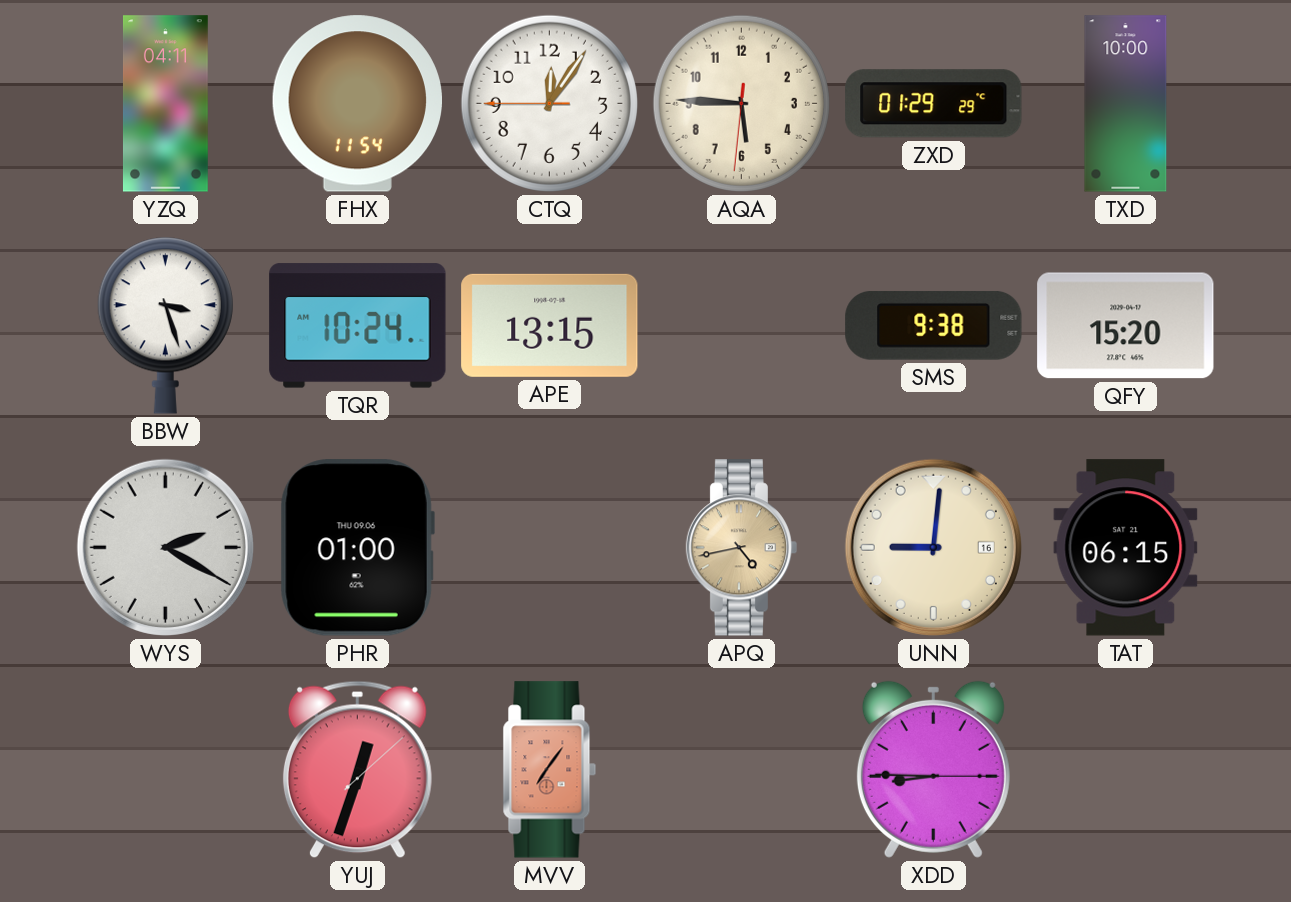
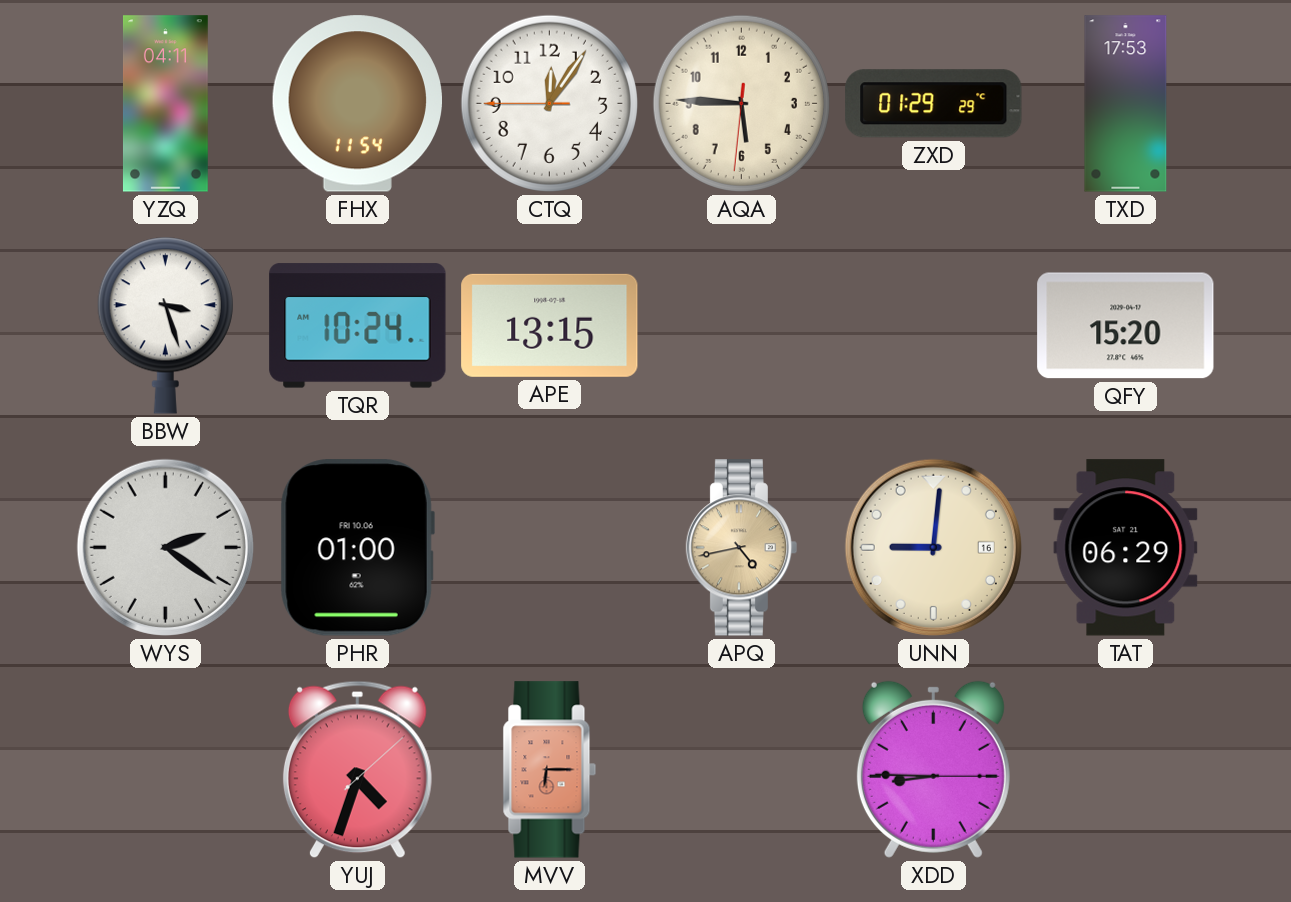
TXD: 10:00 -> 17:53
SMS: 9:38 -> none
WYS: 2:20 -> 2:21
PHR date: THU 09.06 -> FRI 10.06
TAT: 06:15 -> 06:29
YUJ: 12:33 -> 4:33
MVV: 7:06 -> 6:15
